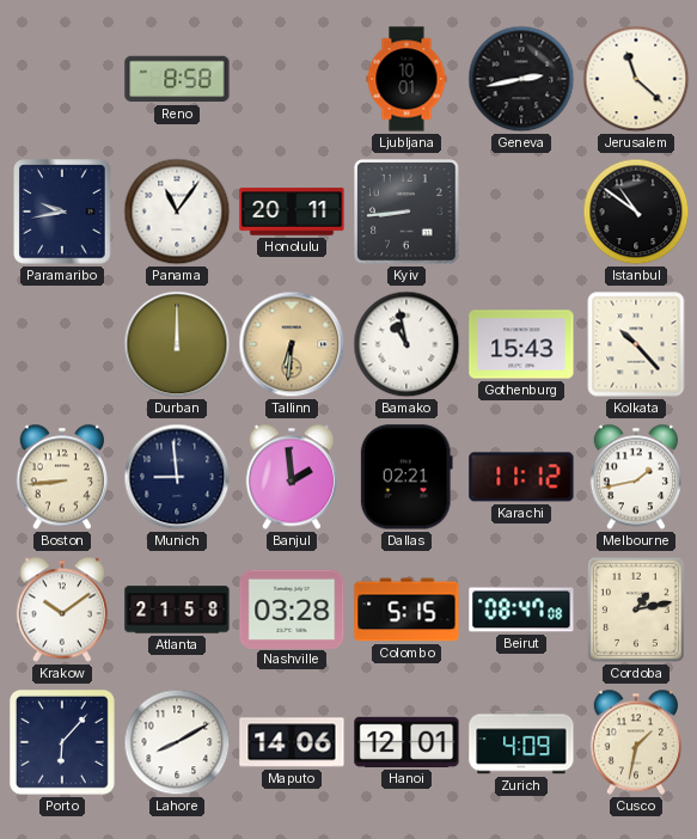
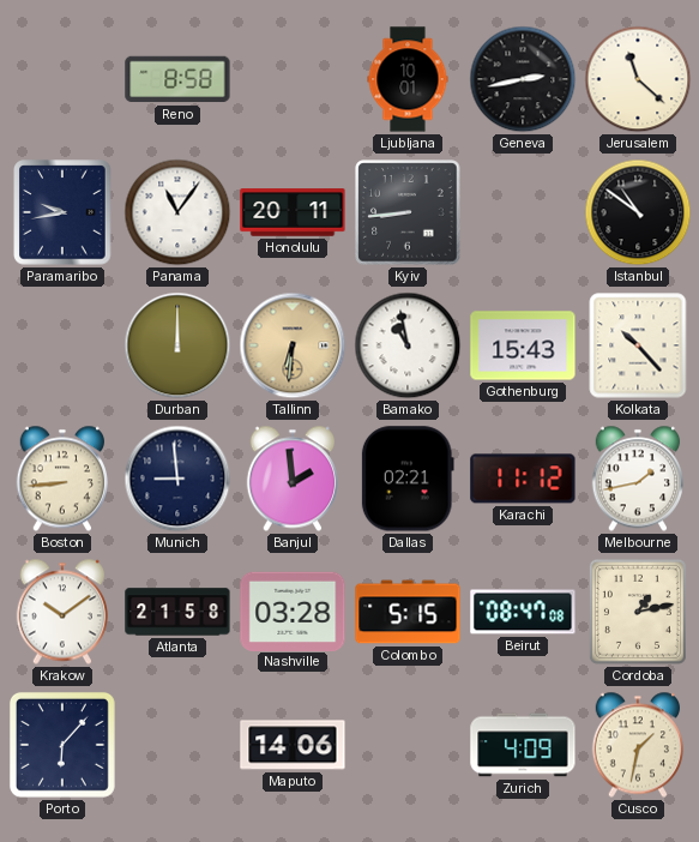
Lahore: 8:10 -> none
Hanoi: 12:01 -> none
